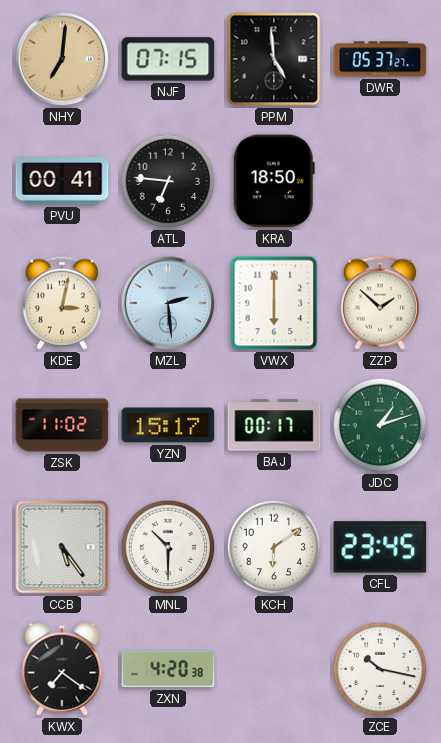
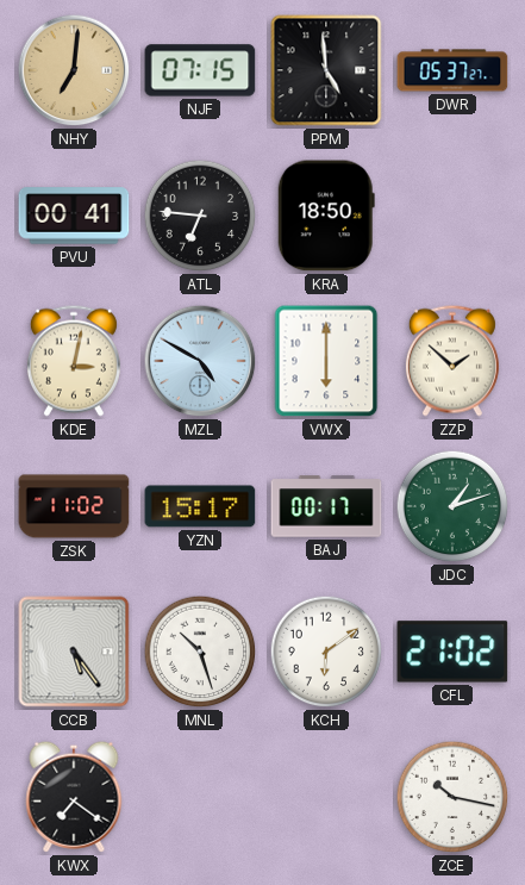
MZL: 2:29 -> 4:50
MNL: 10:30 -> 10:27
CFL: 23:45 -> 21:02
ZXN: 4:20 -> none
